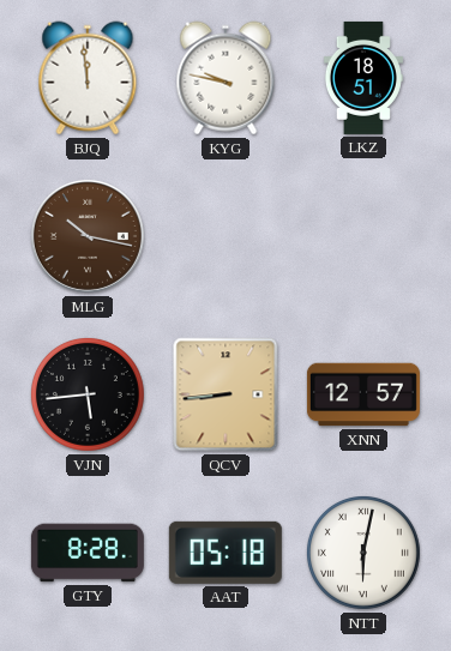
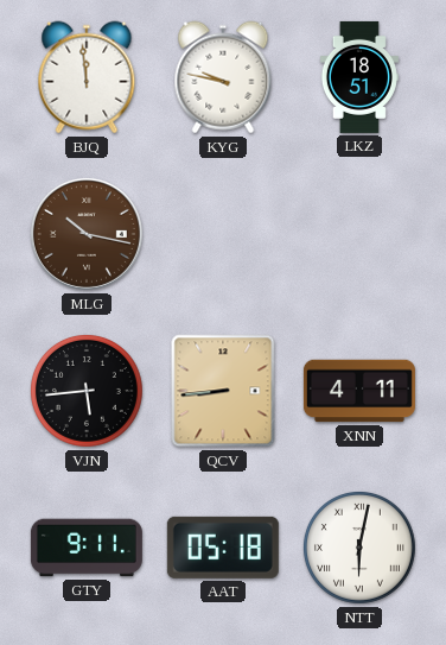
XNN: 12:57 -> 4:11
GTY: 8:28 -> 9:11
